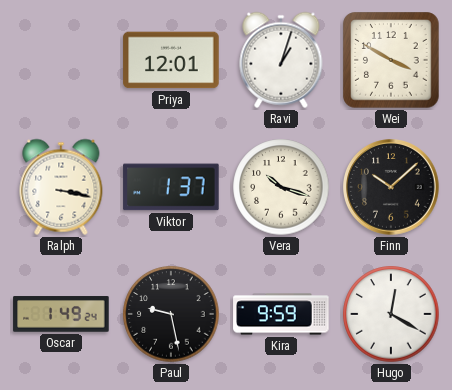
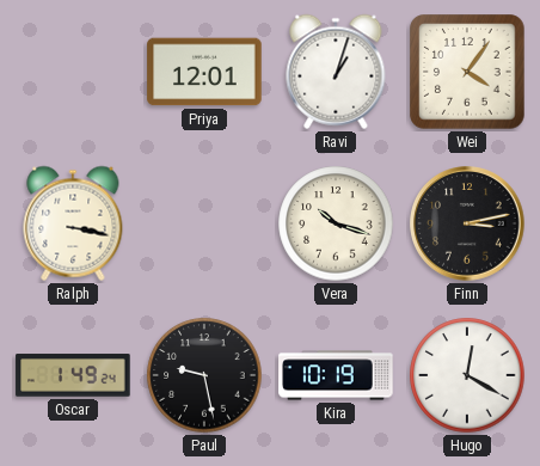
Wei: 3:50 -> 4:06
Viktor: 1:37 -> none
Finn: 10:08 -> 3:13
Kira: 9:59 -> 10:19
